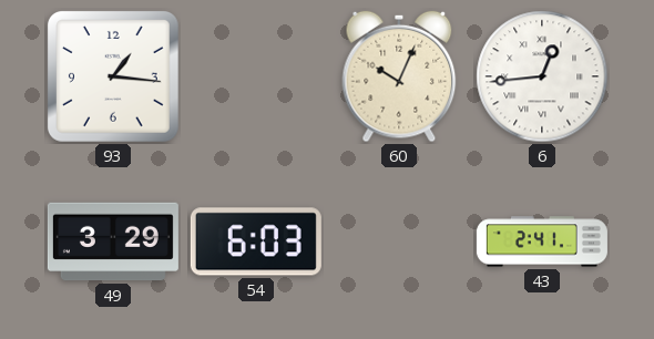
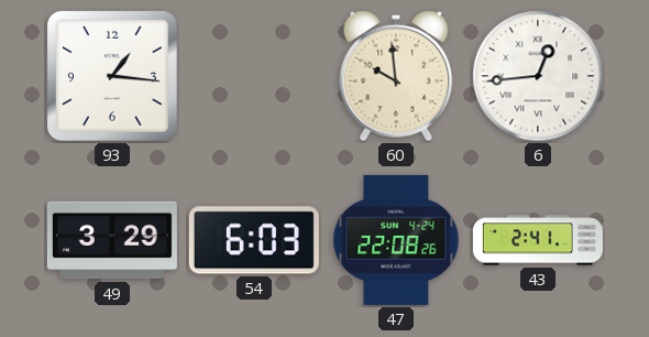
60: 10:04 -> 9:59
47: none -> 22:08
